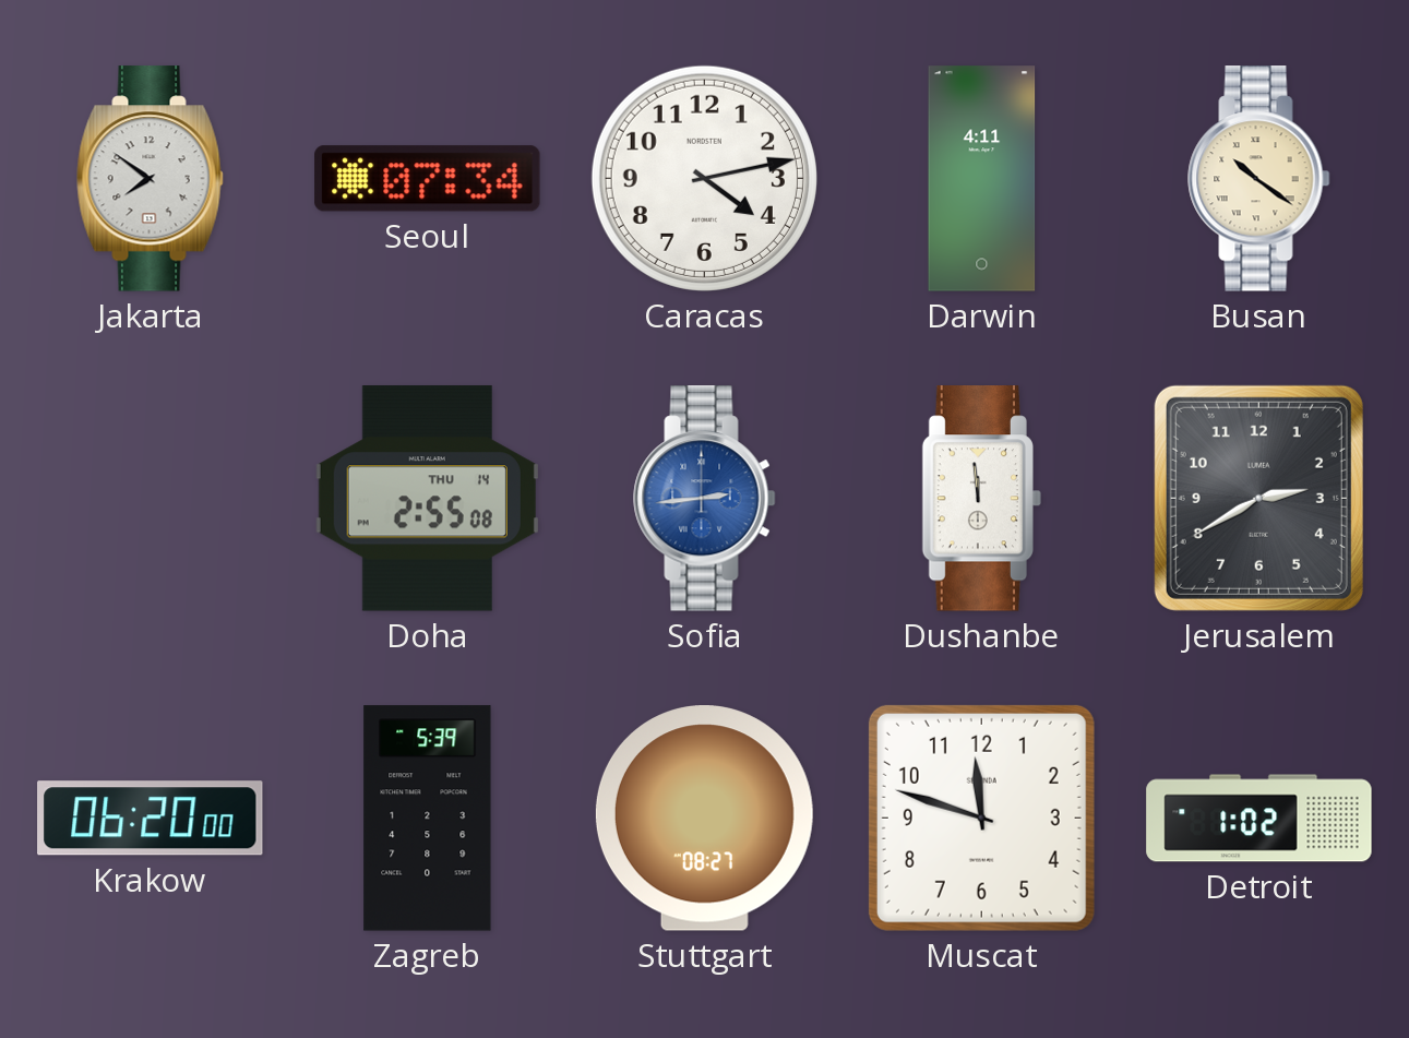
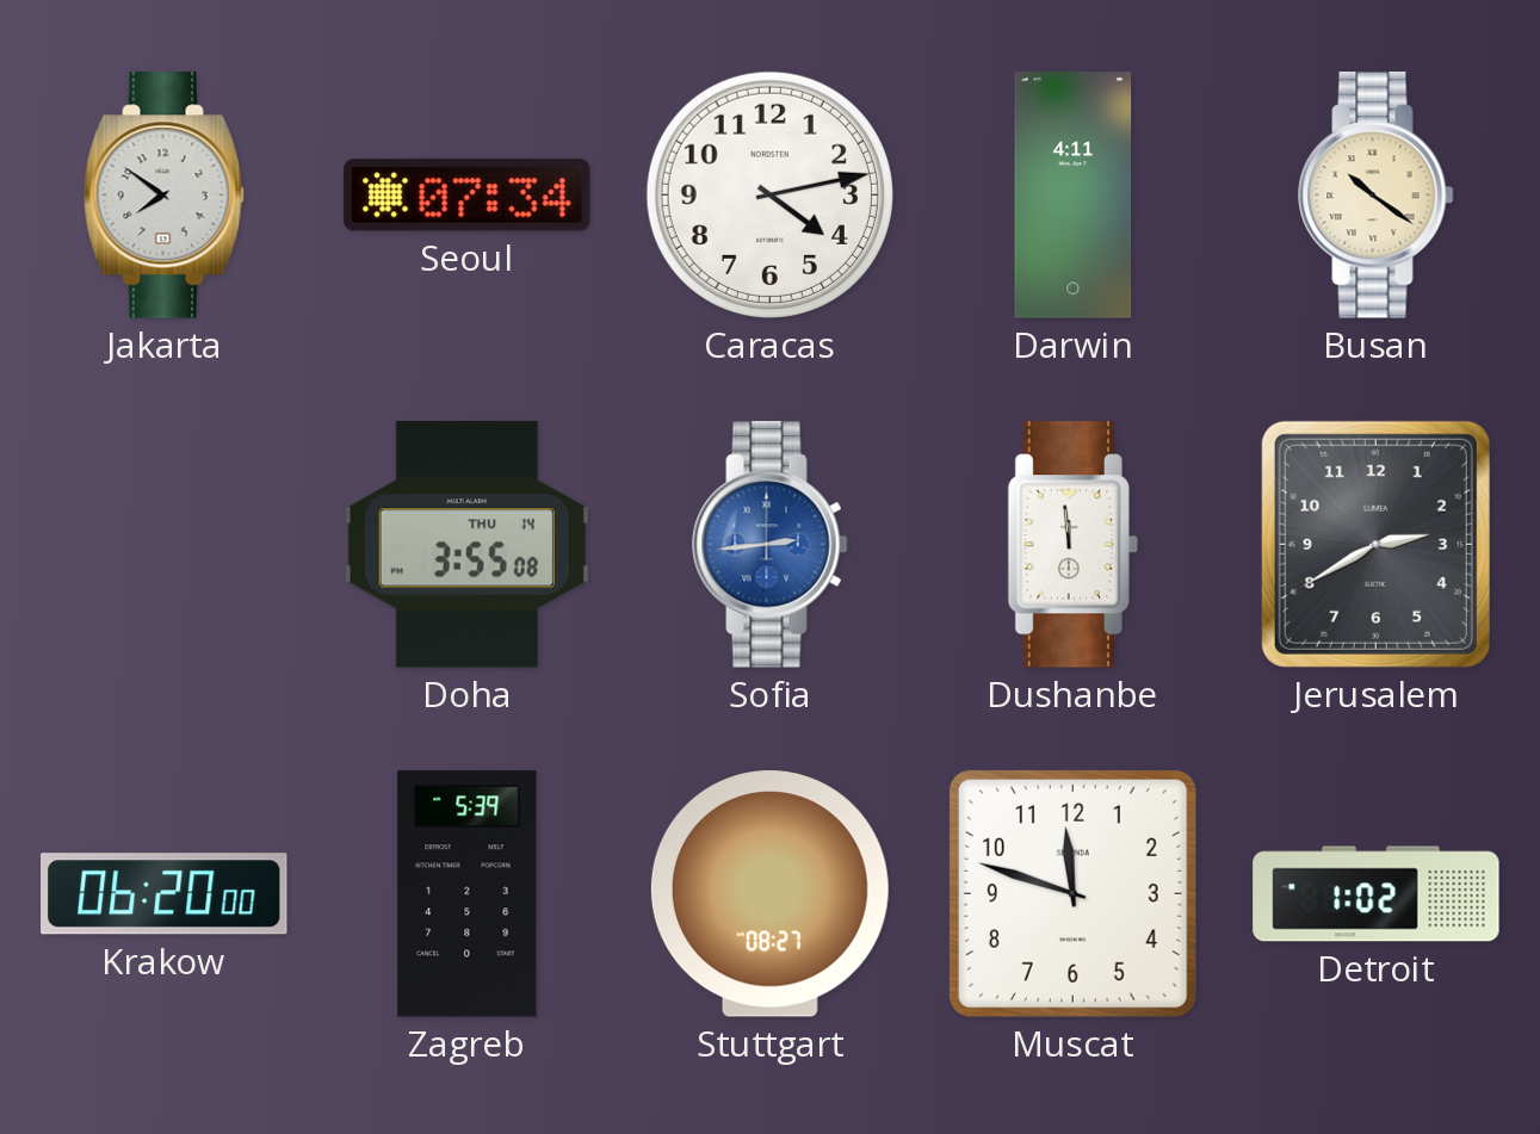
Doha: 2:55 -> 3:55
